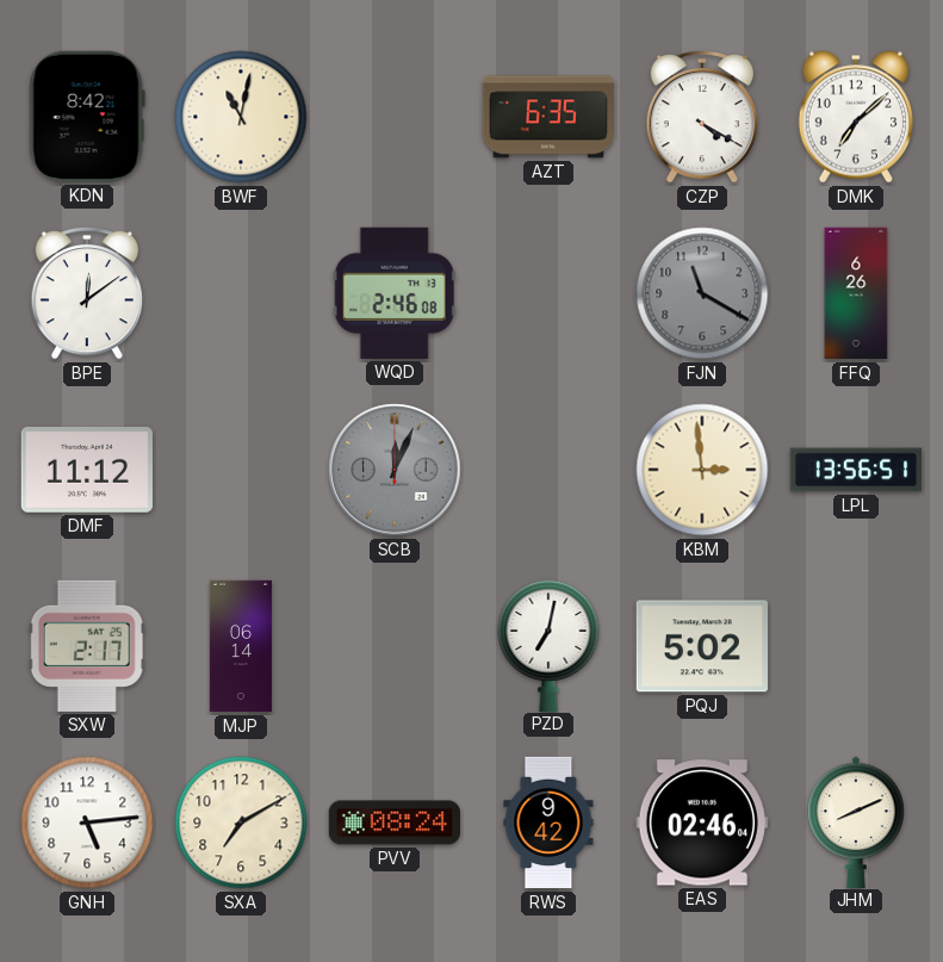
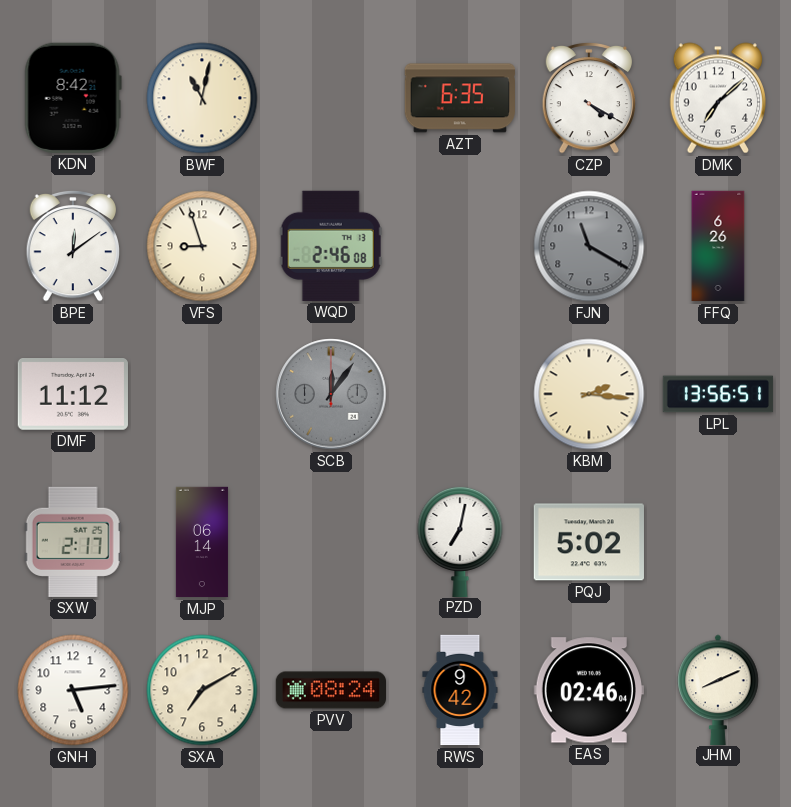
VFS: none -> 8:57
SCB: 12:04 -> 12:06
KBM: 2:59 -> 2:16
